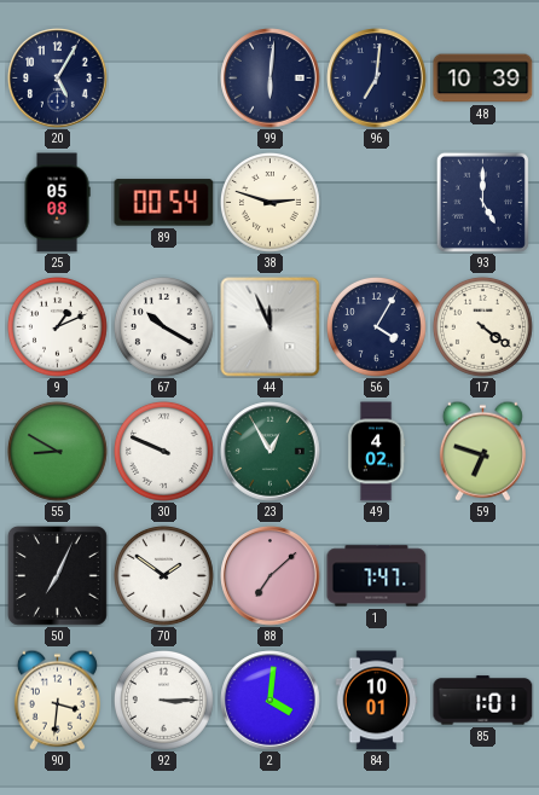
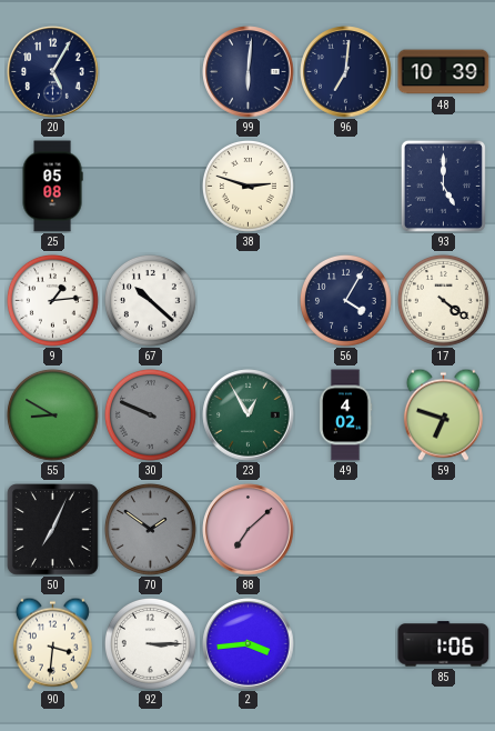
89: 00:54 -> none
9: 1:11 -> 1:14
67: 10:20 -> 10:22
44: 11:56 -> none
30 dial: white -> grey
70 dial: white -> grey
1: 7:47 -> none
2: 4:01 -> 3:44
84: 10:01 -> none
85: 1:01 -> 1:06
